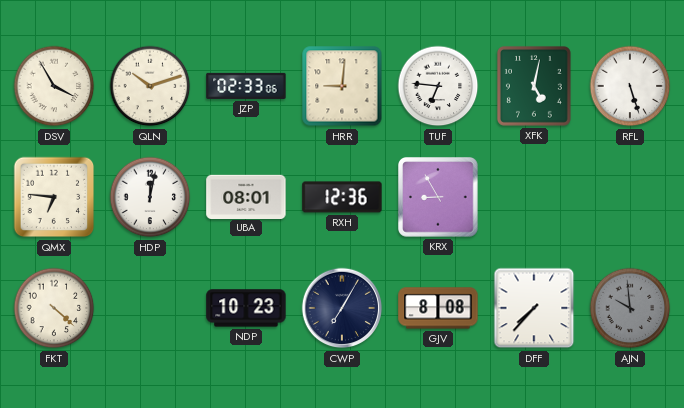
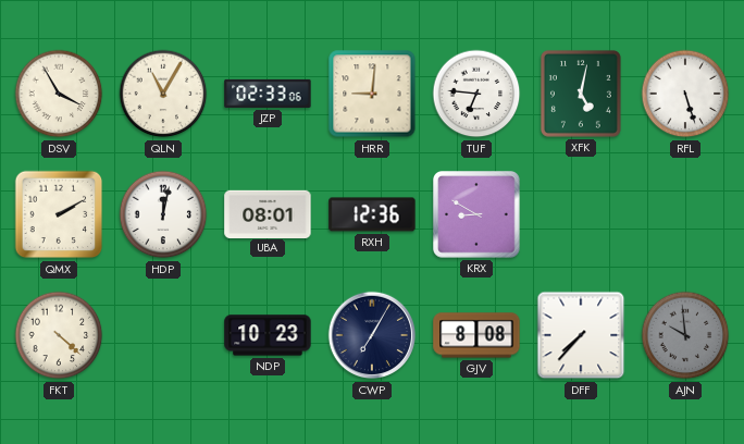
QLN: 10:12 -> 11:05
QMX: 6:46 -> 2:10
KRX: 8:55 -> 8:50
